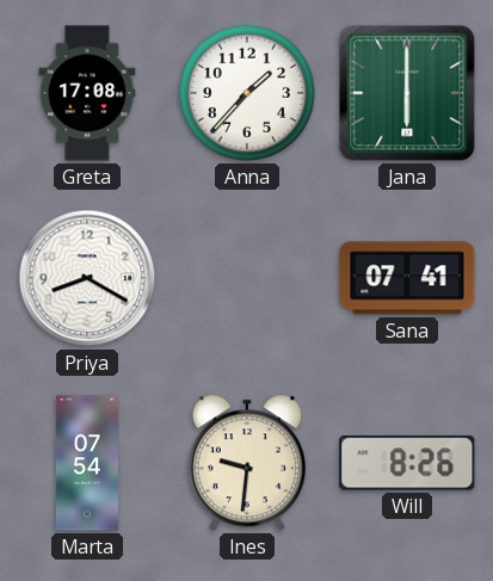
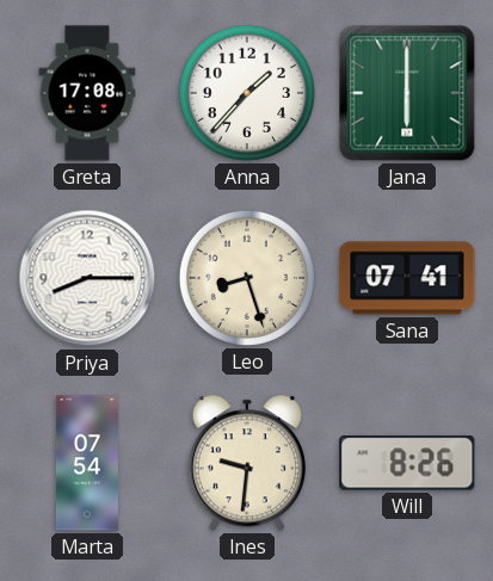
Priya: 8:20 -> 8:15
Leo: none -> 8:27
